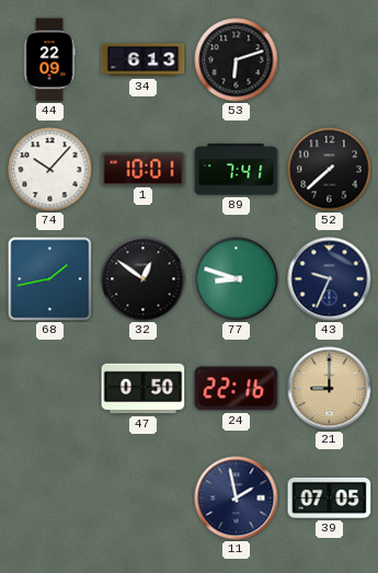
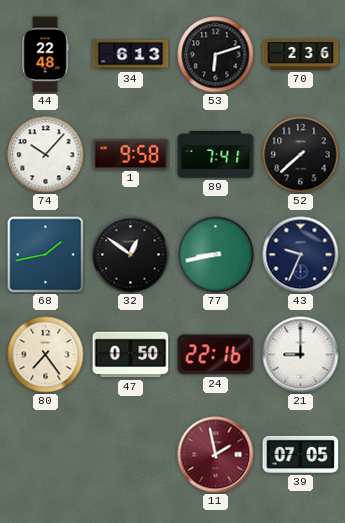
44: 22:09 -> 22:48
70: none -> 2:36
1: 10:01 -> 9:58
77: 8:48 -> 8:43
80: none -> 7:24
21 dial: champagne -> white
11 dial: navy -> burgundy
